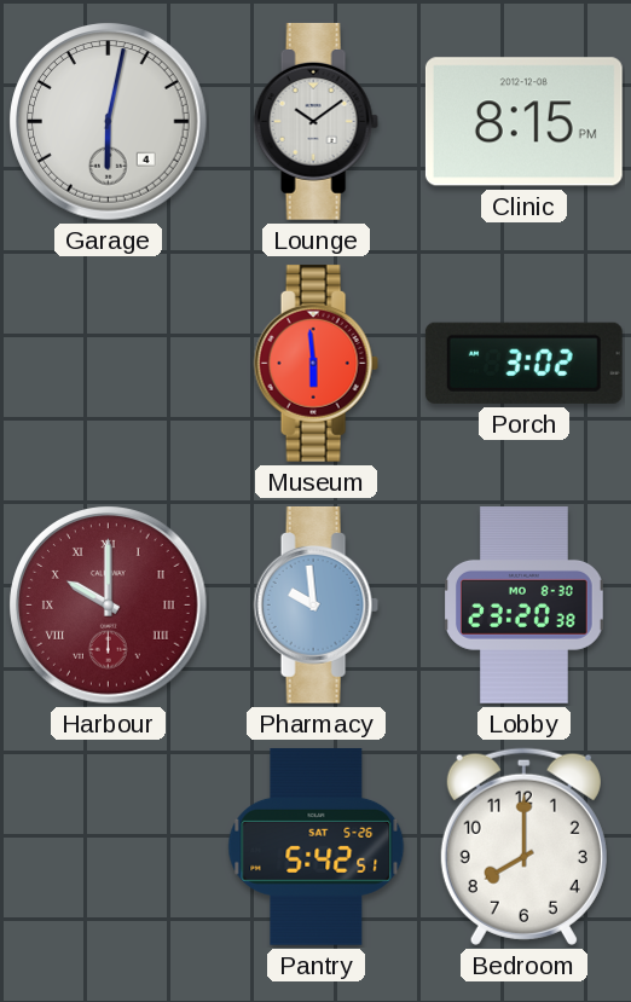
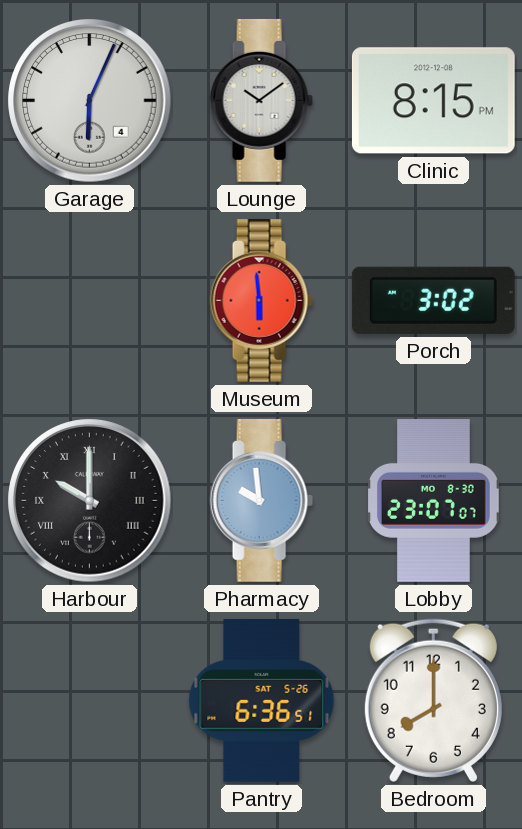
Garage: 6:02 -> 6:04
Harbour dial: burgundy -> black
Lobby: 23:20 -> 23:07
Pantry: 5:42 -> 6:36
